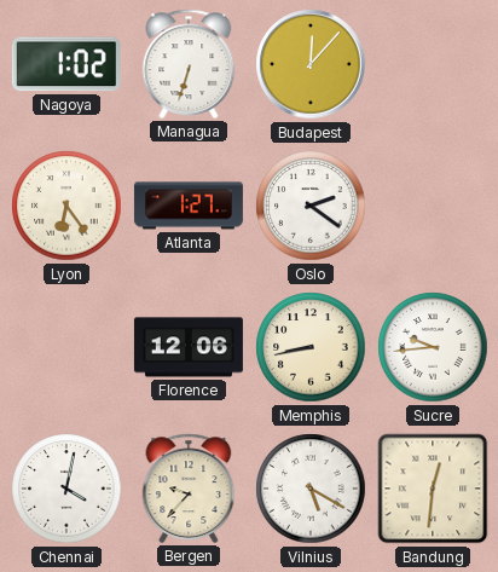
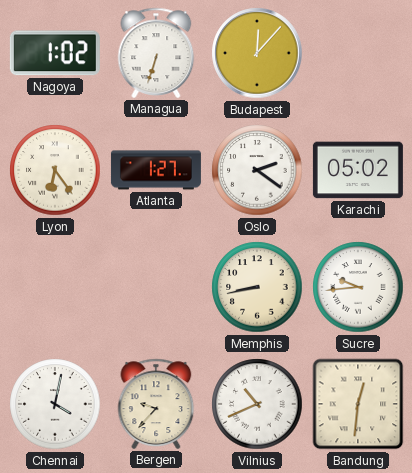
Karachi: none -> 05:02
Florence: 12:06 -> none
Vilnius: 5:20 -> 10:41
